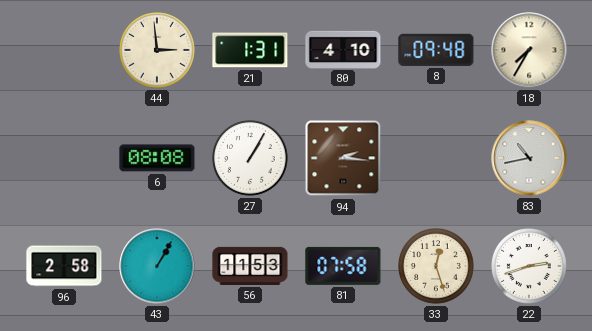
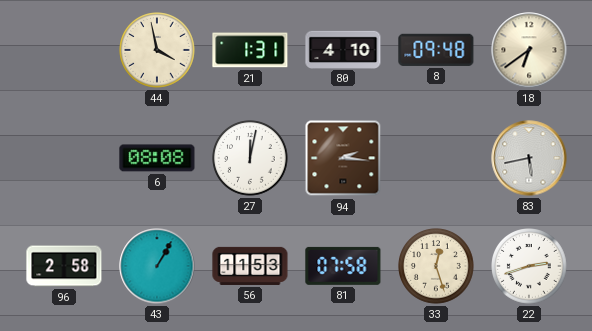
44: 2:59 -> 3:58
18: 7:35 -> 6:39
27: 1:05 -> 12:02
83: 10:43 -> 5:43
